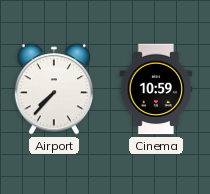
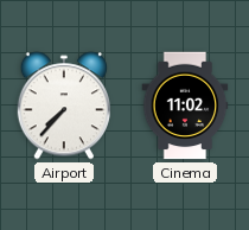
Cinema: 10:59 -> 11:02
